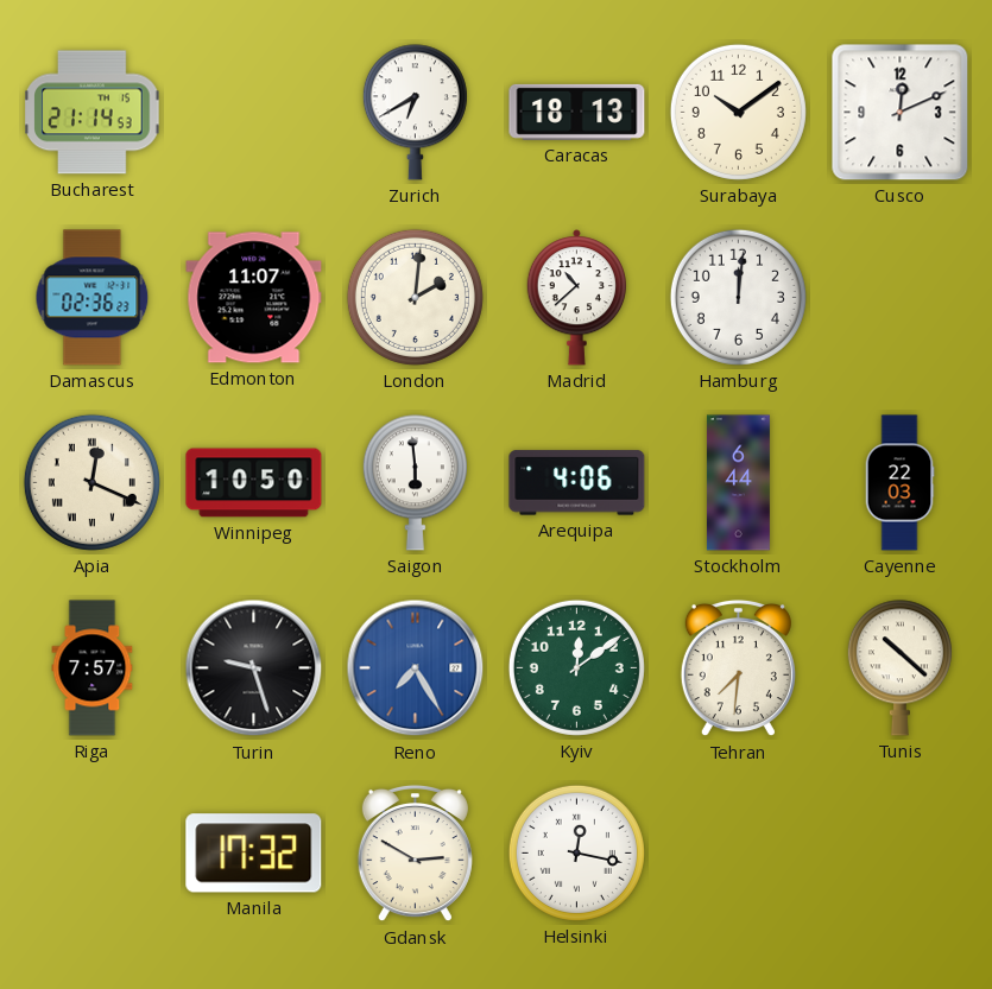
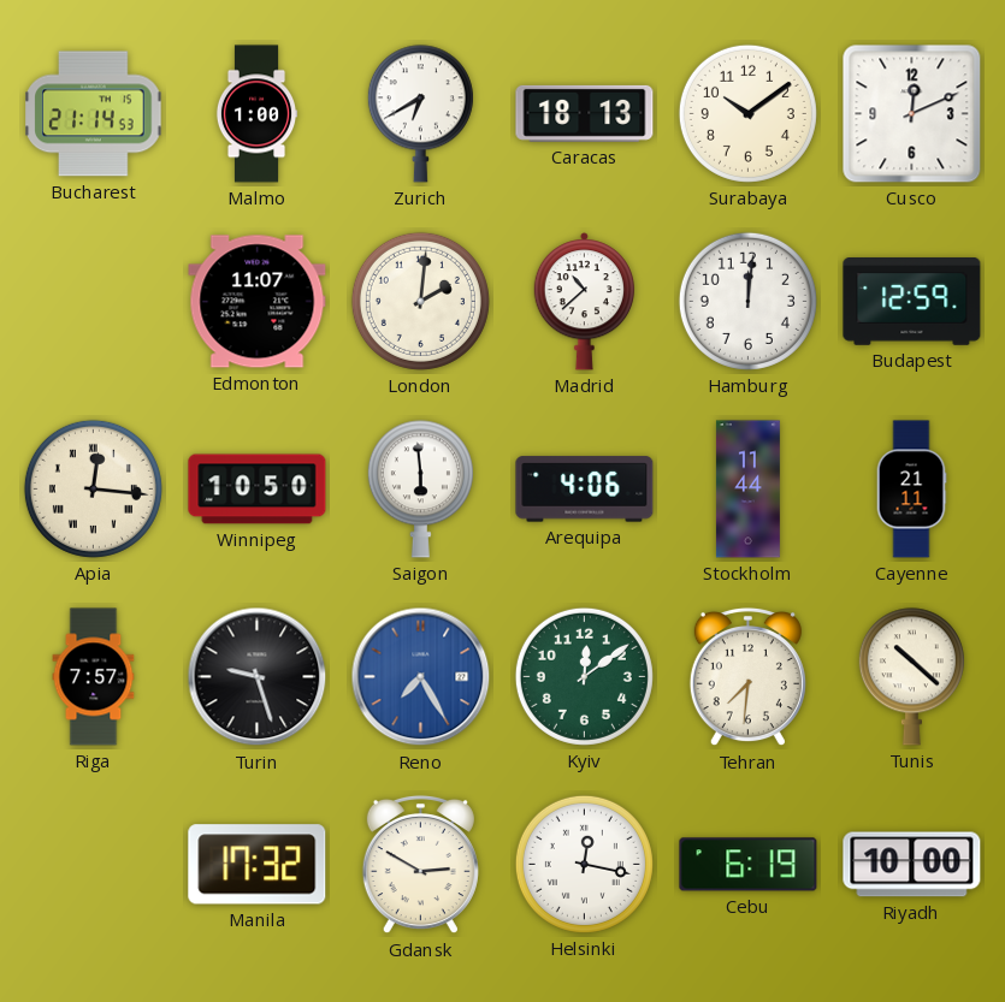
Malmo: none -> 1:00
Damascus: 02:36 -> none
Budapest: none -> 12:59
Apia: 12:19 -> 12:16
Stockholm: 6:44 -> 11:44
Cayenne: 22:03 -> 21:11
Cebu: none -> 6:19
Riyadh: none -> 10:00
